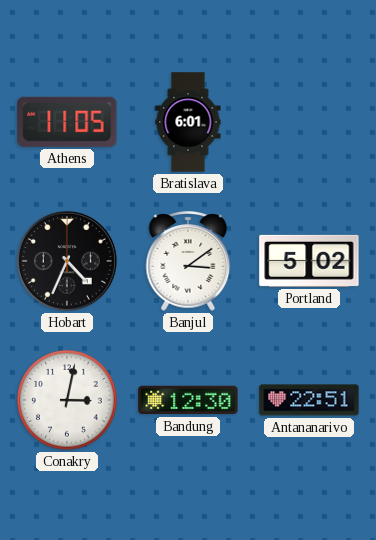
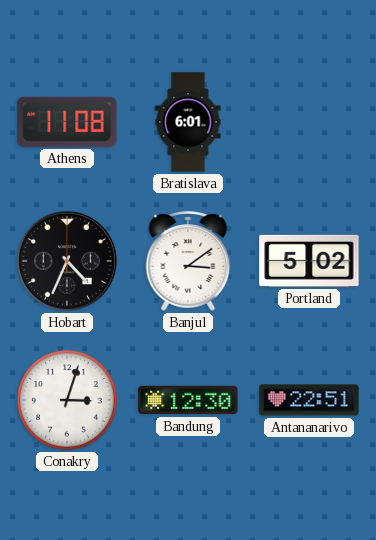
Athens: 11:05 -> 11:08
Conakry: 3:02 -> 3:03
